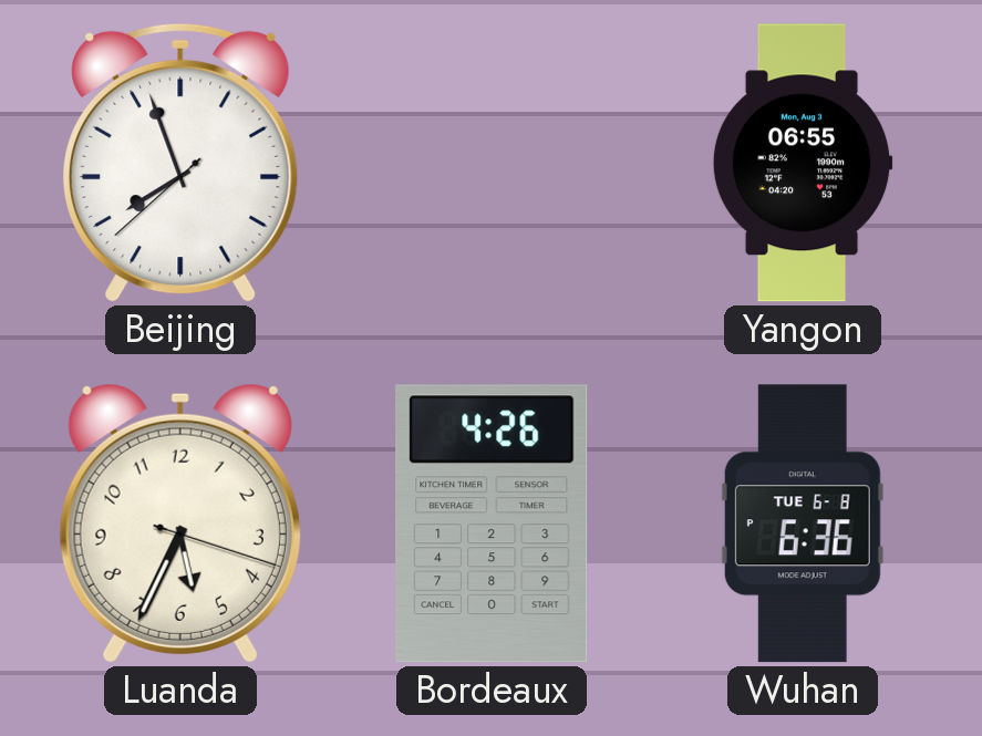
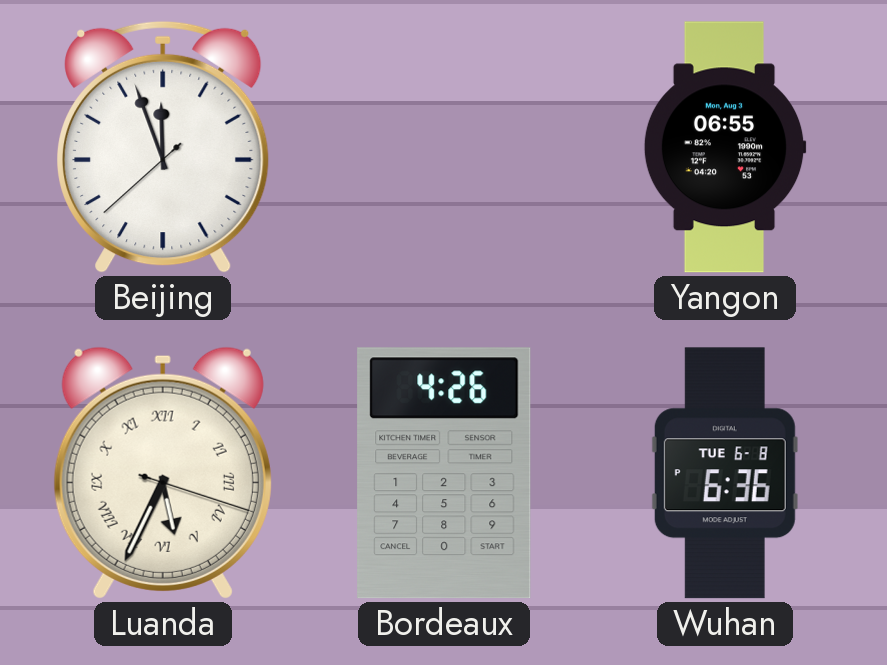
Beijing: 7:56 -> 11:56
Luanda numerals: Arabic -> Roman
